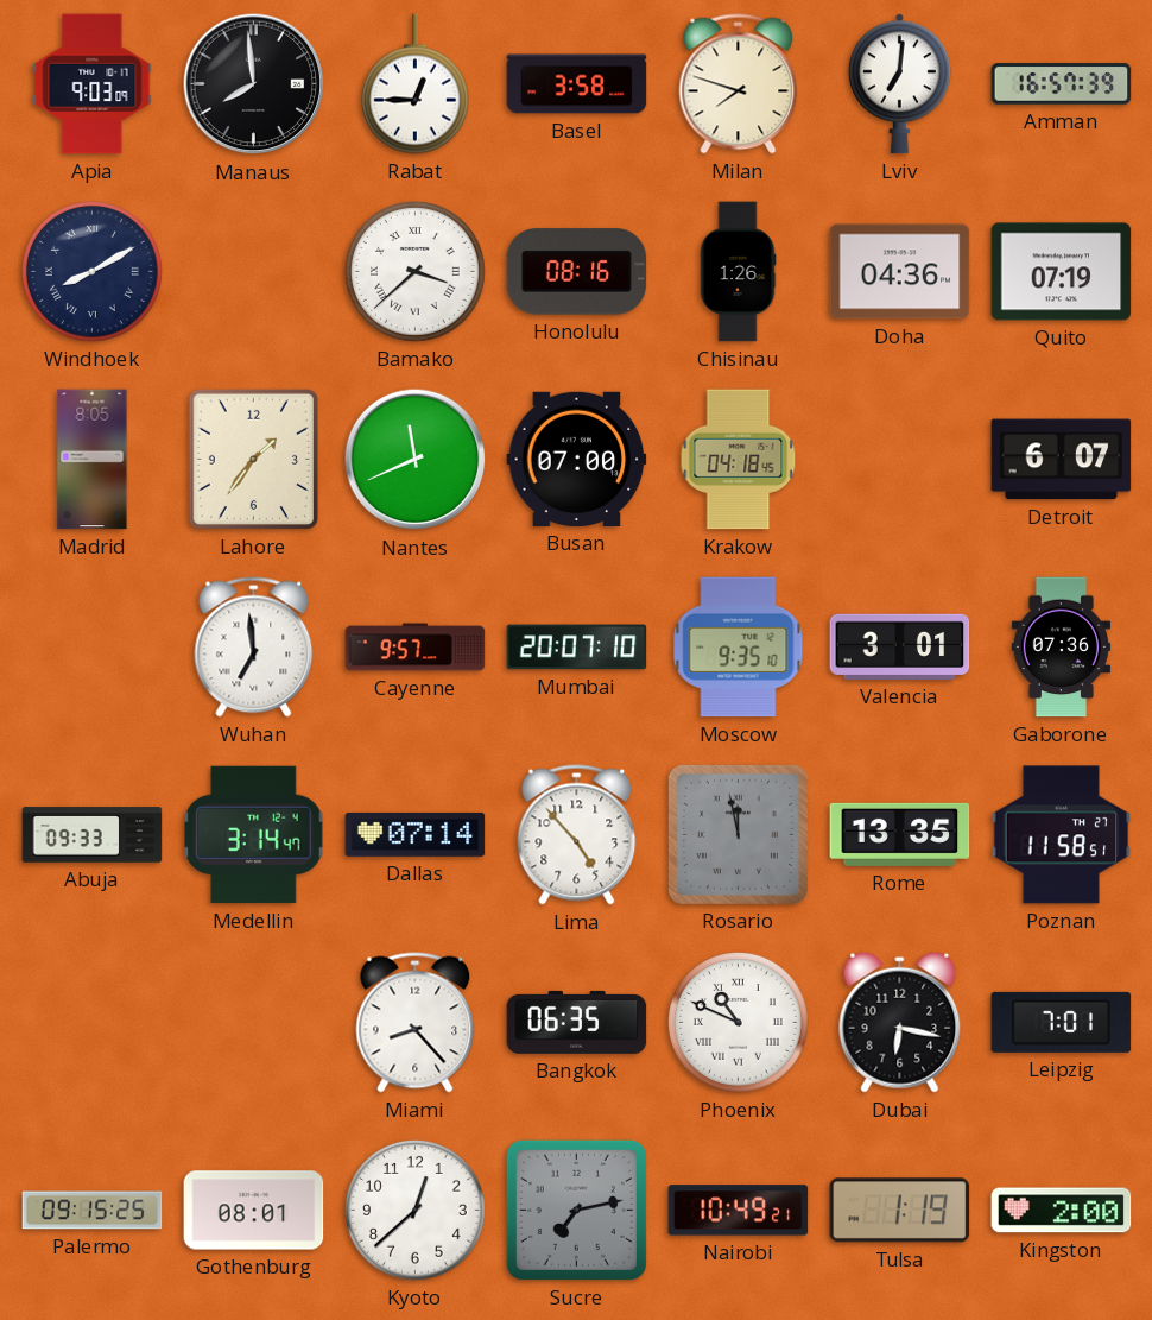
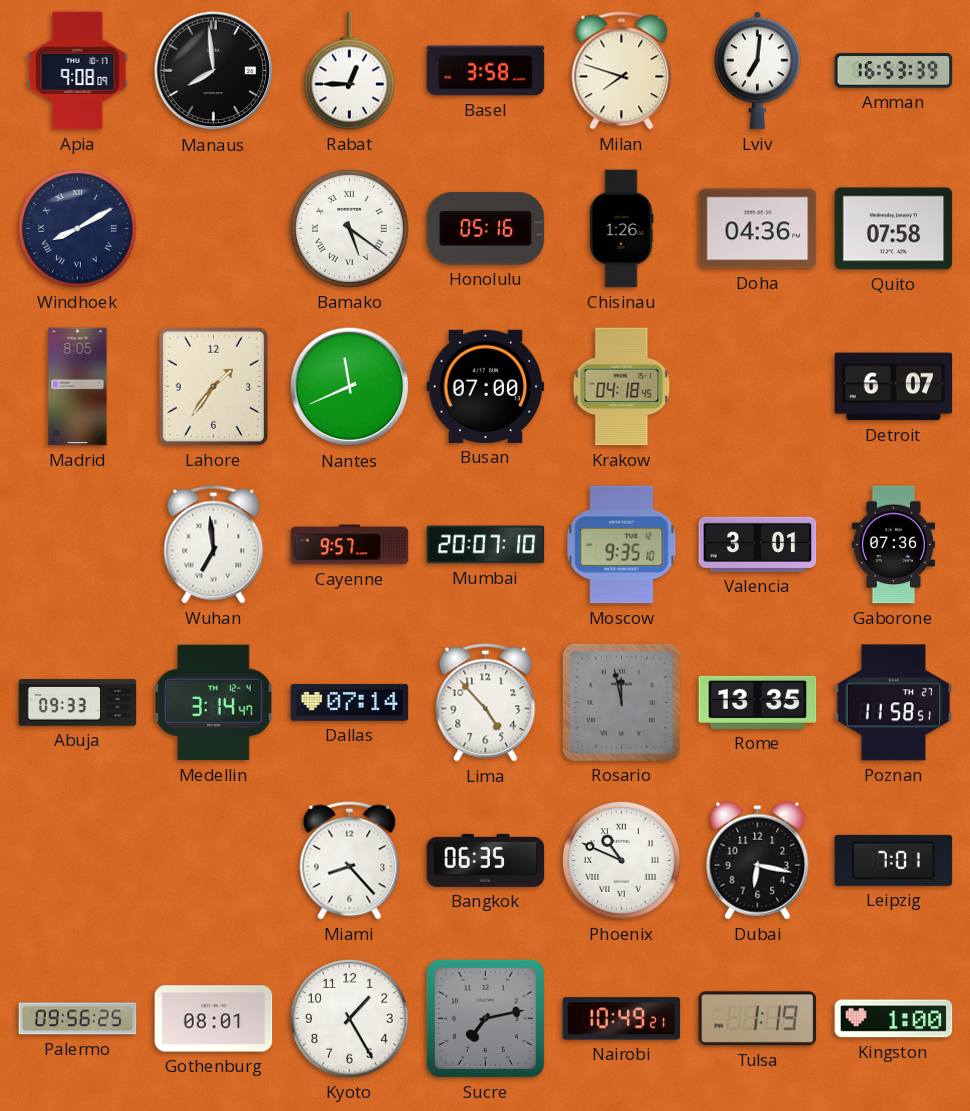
Apia: 9:03 -> 9:08
Amman: 16:57 -> 16:53
Bamako: 3:38 -> 5:21
Honolulu: 08:16 -> 05:16
Quito: 07:19 -> 07:58
Palermo: 09:15 -> 09:56
Kyoto: 12:38 -> 1:25
Kingston: 2:00 -> 1:00
